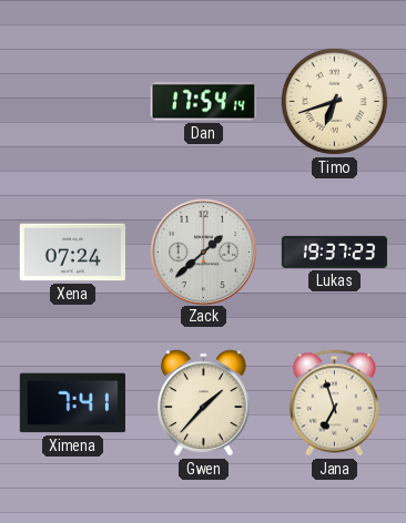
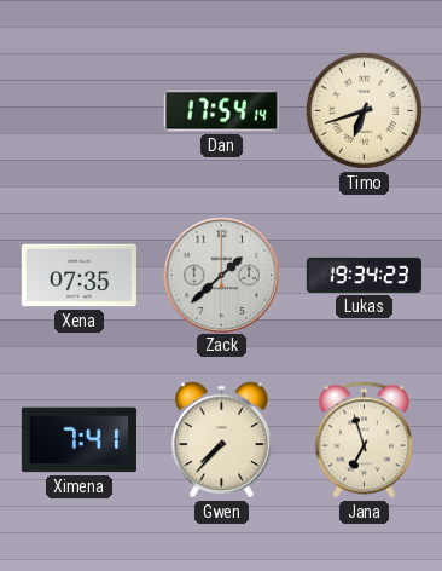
Xena: 07:24 -> 07:35
Lukas: 19:37 -> 19:34
Gwen: 1:37 -> 7:37
